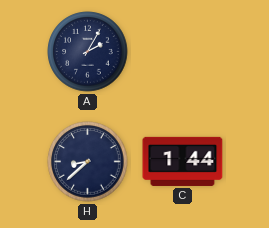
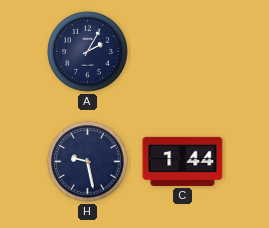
H: 8:38 -> 9:28
